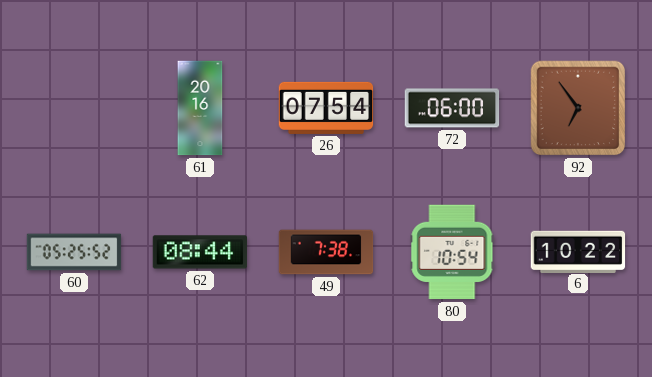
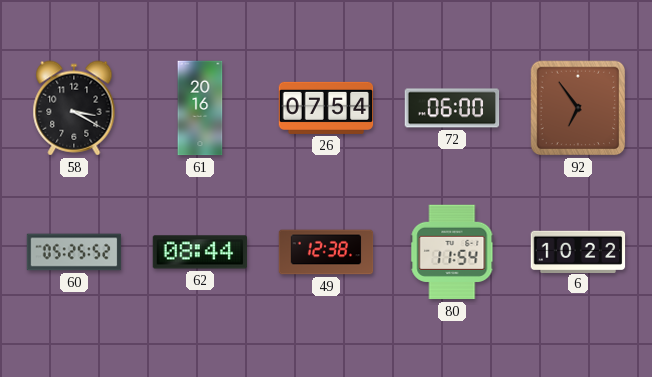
58: none -> 3:20
49: 7:38 -> 12:38
80: 10:54 -> 11:54
